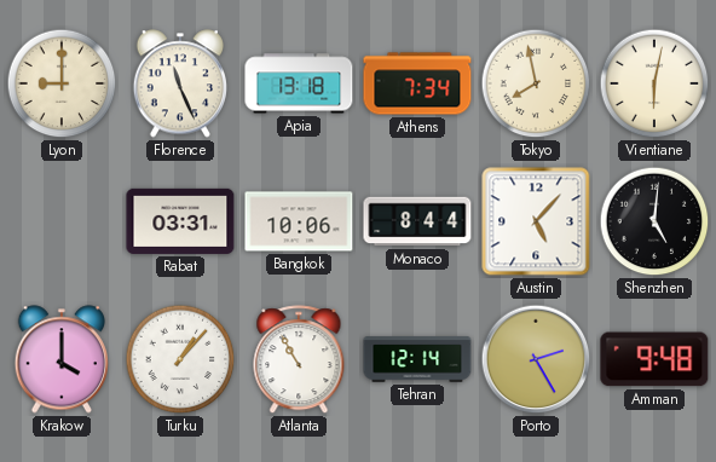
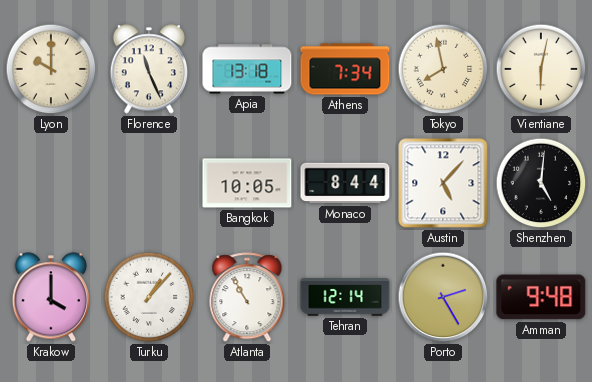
Lyon: 9:00 -> 10:00
Rabat: 03:31 -> none
Bangkok: 10:06 -> 10:05
